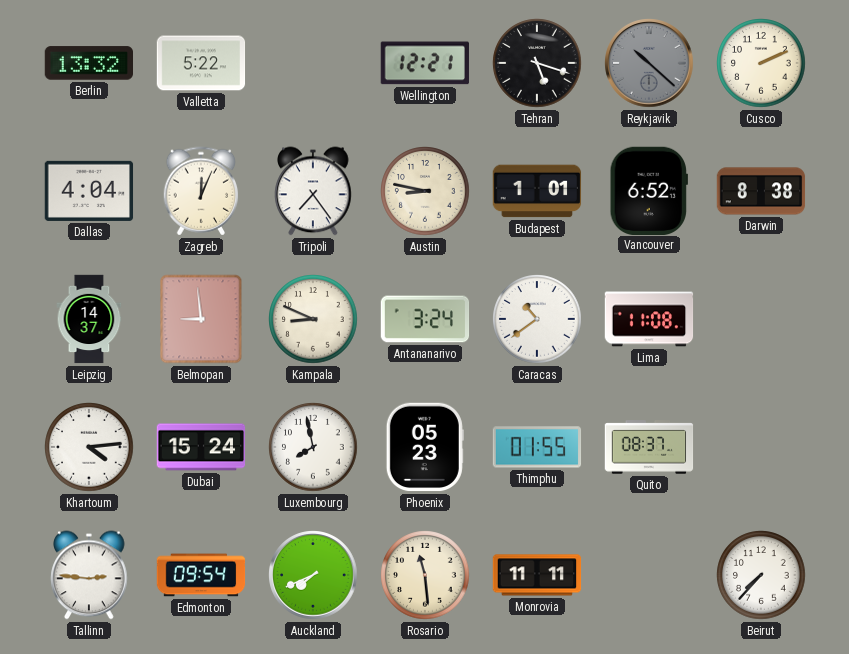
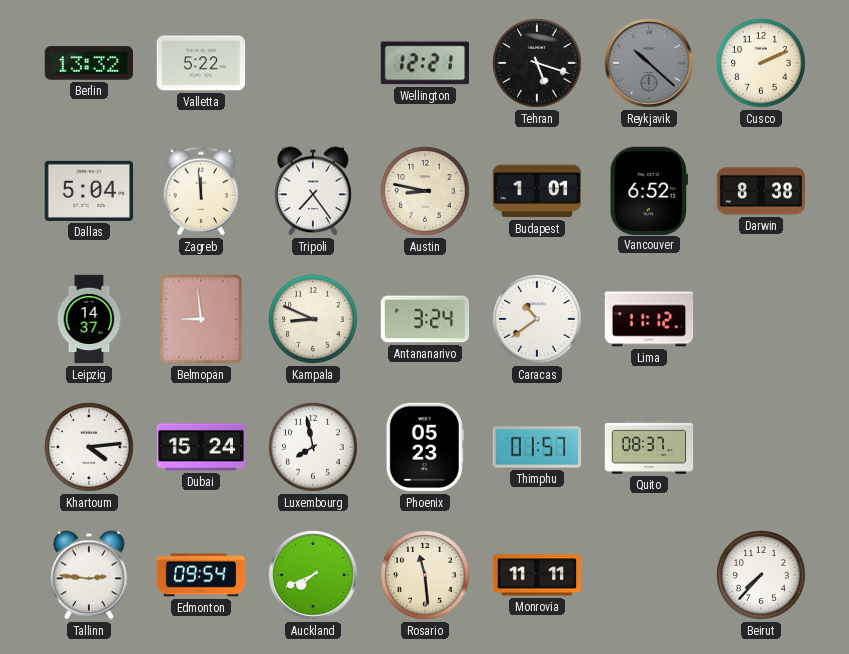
Dallas: 4:04 -> 5:04
Zagreb: 12:04 -> 11:59
Lima: 11:08 -> 11:12
Thimphu: 01:55 -> 01:57
